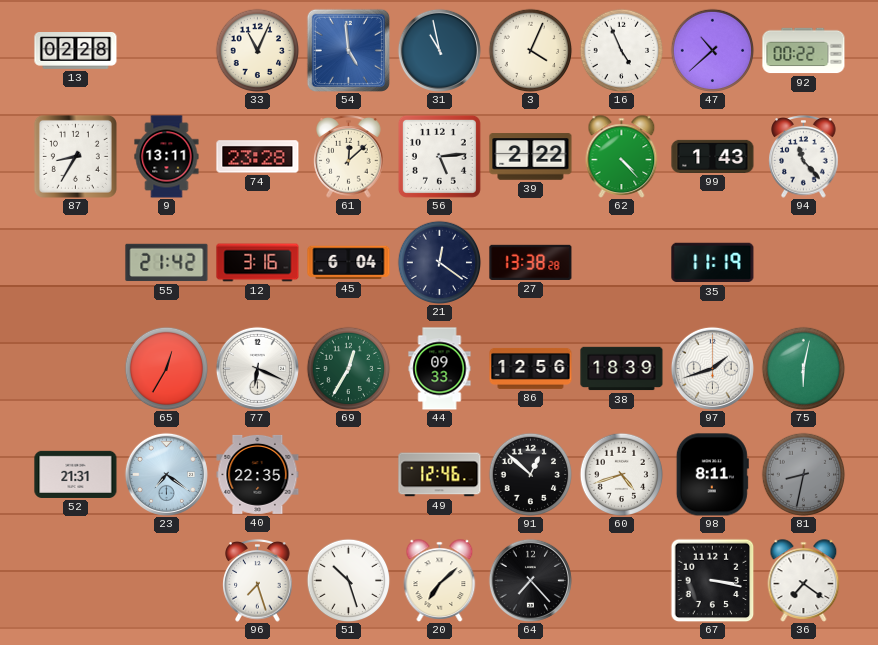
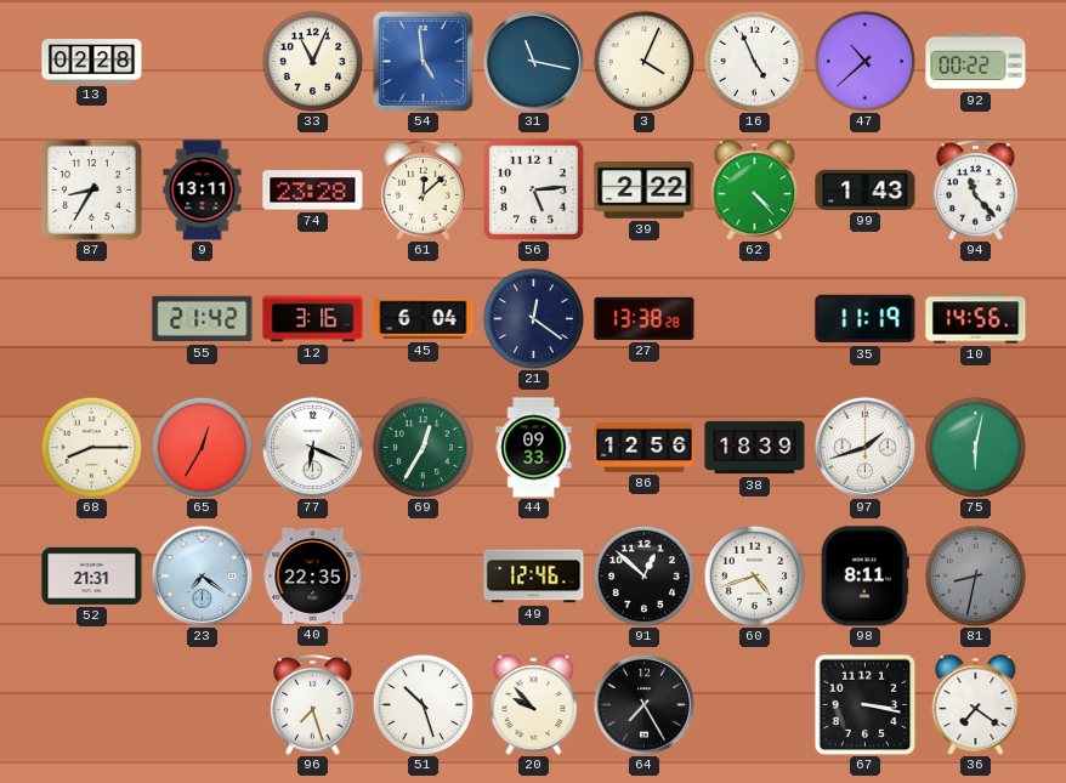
31: 10:58 -> 11:17
10: none -> 14:56
68: none -> 8:15
20: 7:08 -> 9:53
64: 7:23 -> 7:25
